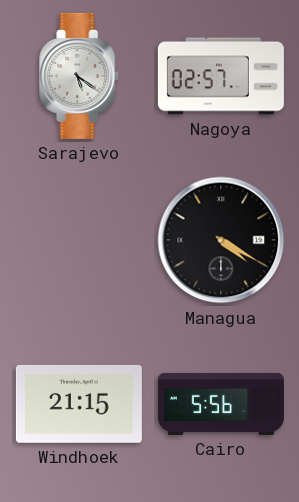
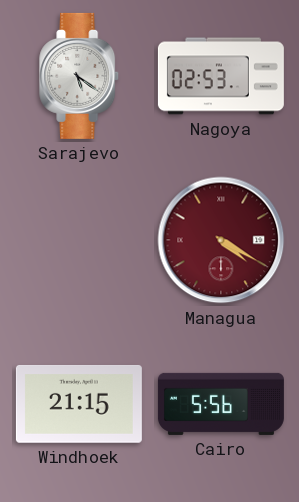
Nagoya: 02:57 -> 02:53
Managua dial: black -> burgundy
